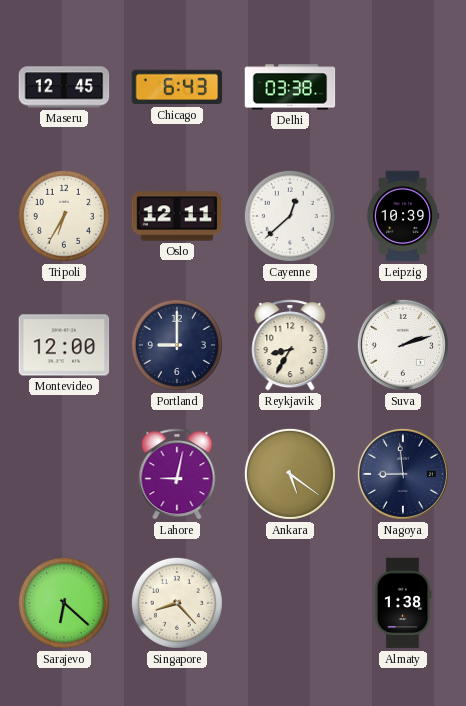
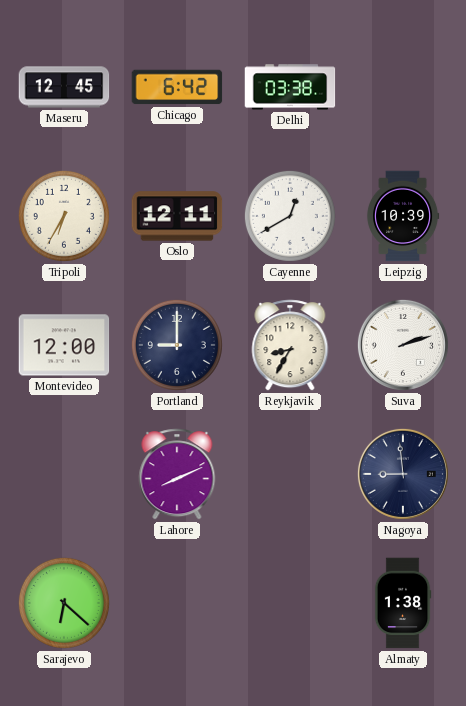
Chicago: 6:43 -> 6:42
Cayenne: 12:38 -> 12:40
Lahore: 9:02 -> 8:11
Ankara: 5:21 -> none
Singapore: 8:23 -> none
